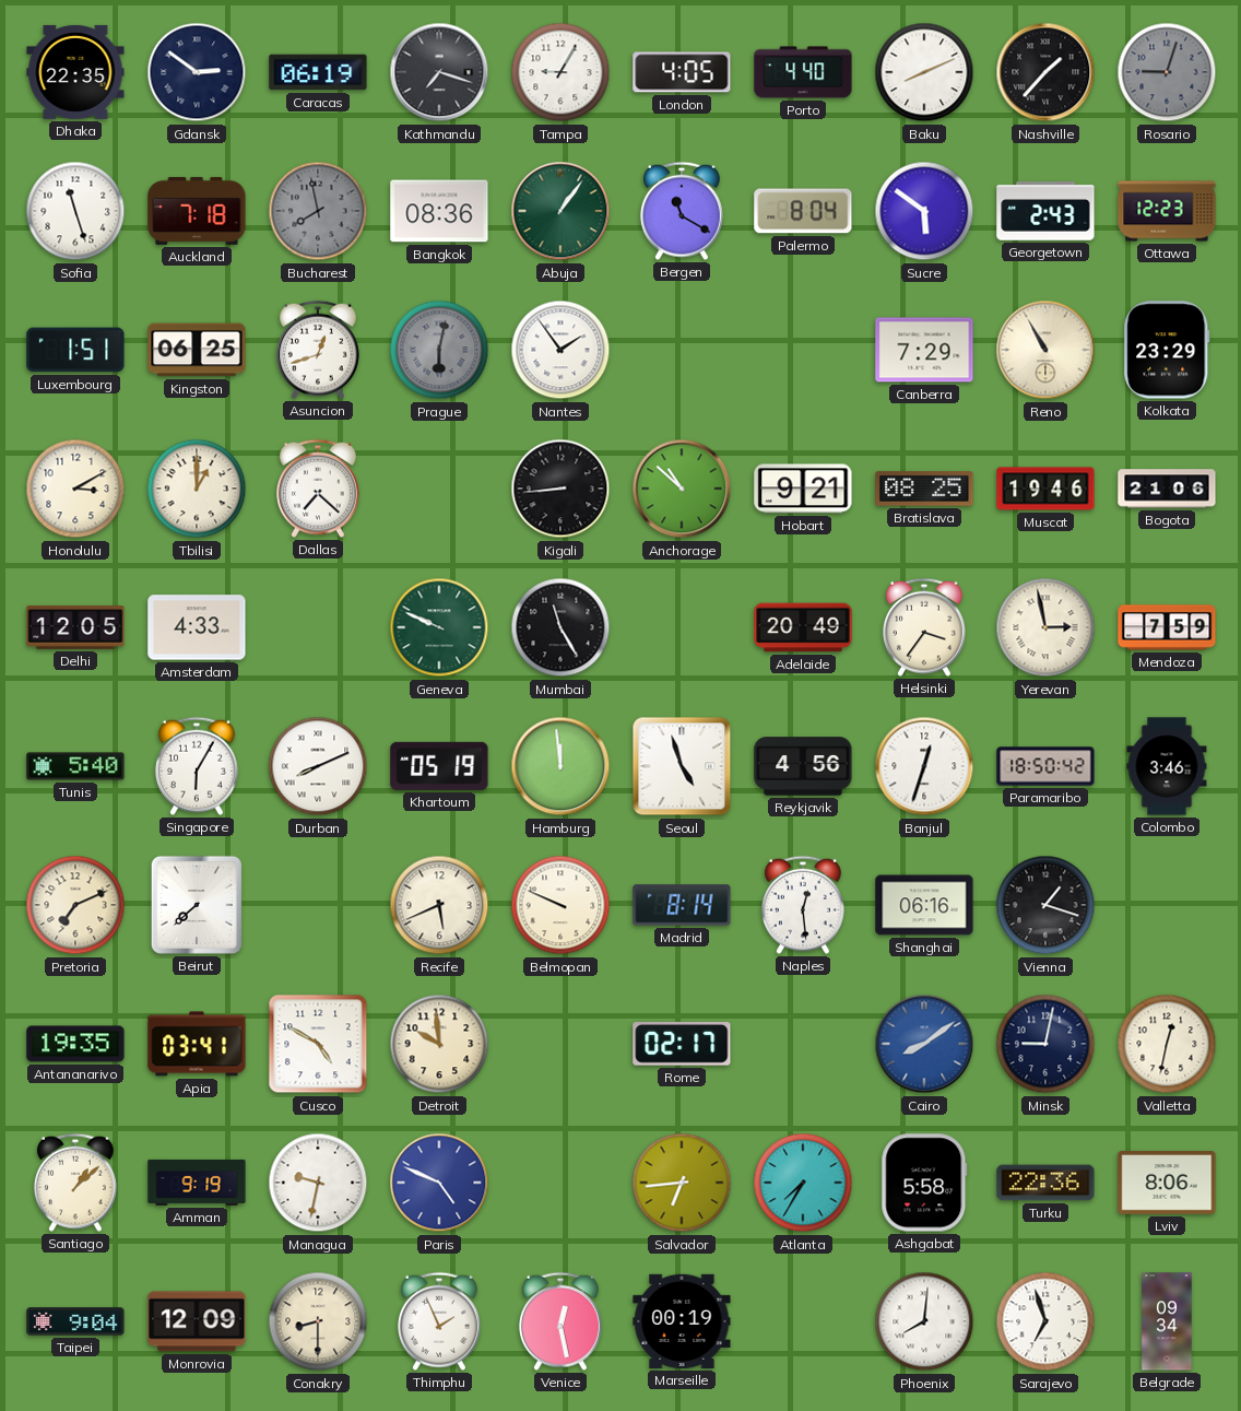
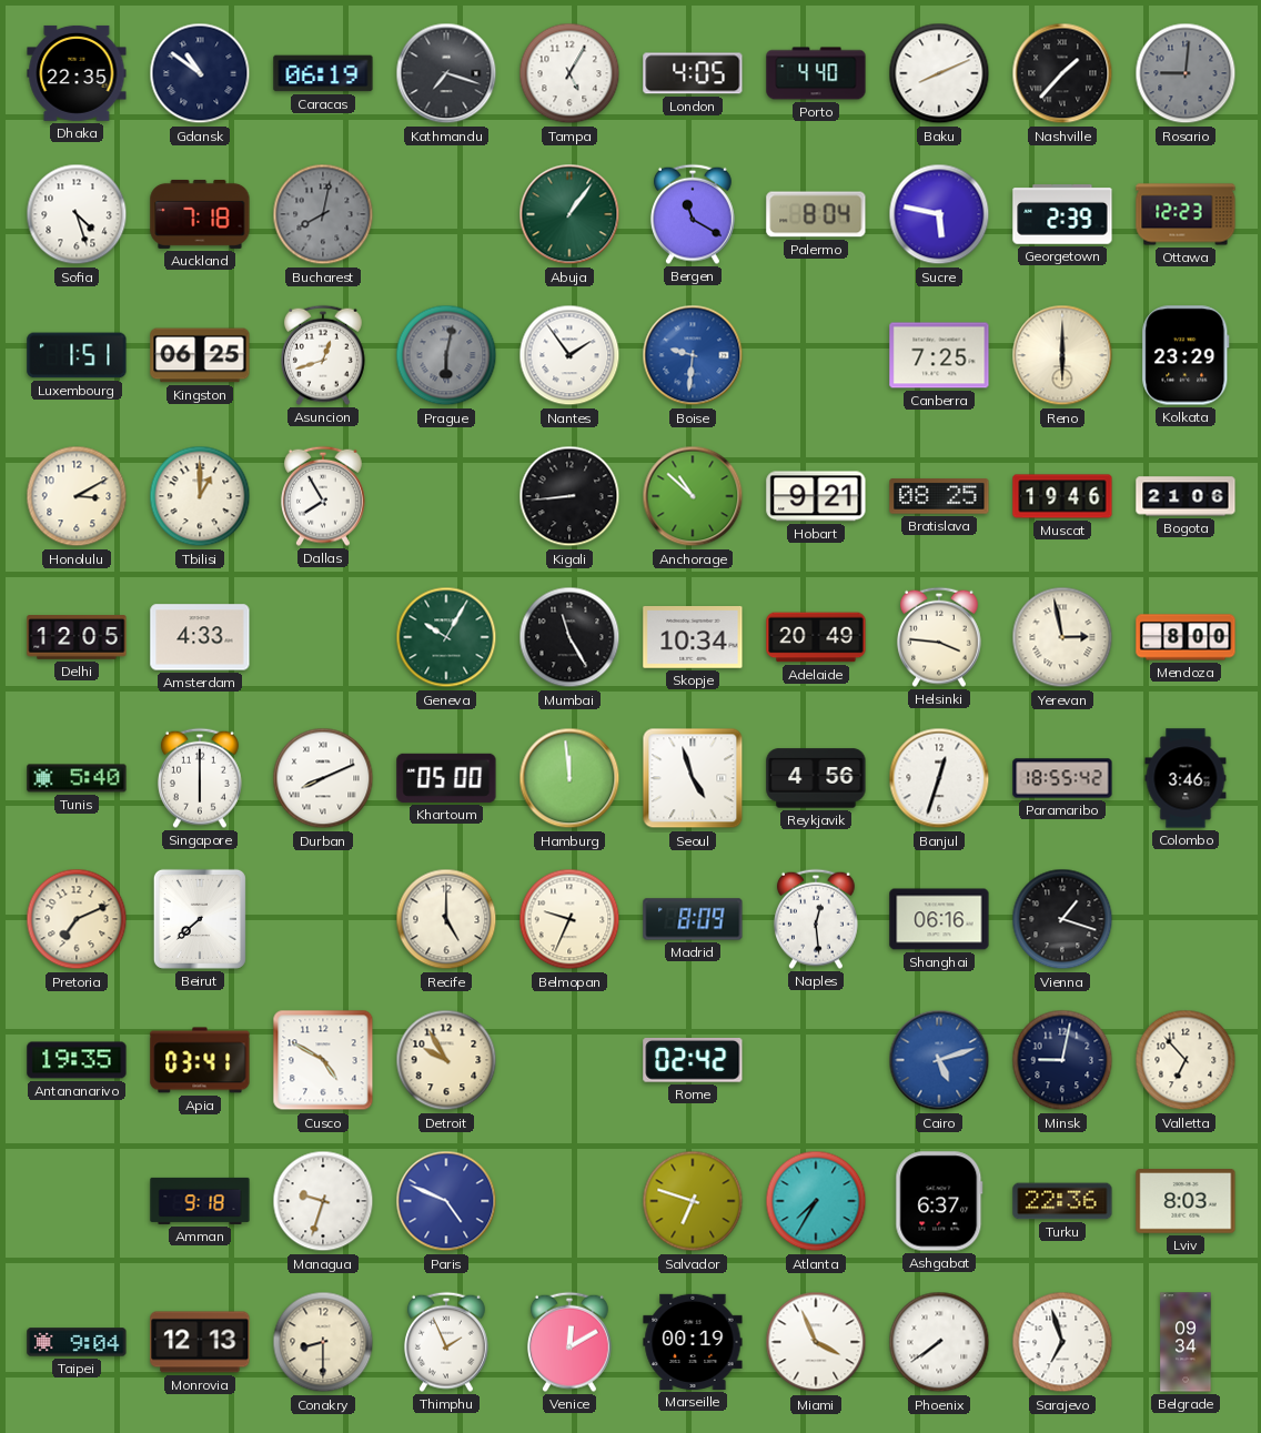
Gdansk: 2:51 -> 10:51
Tampa: 9:05 -> 5:05
Rosario: 9:03 -> 9:01
Sofia: 11:27 -> 4:27
Bucharest: 7:58 -> 8:02
Bangkok: 08:36 -> none
Sucre: 5:51 -> 5:47
Georgetown: 2:43 -> 2:39
Boise: none -> 9:31
Canberra: 7:29 -> 7:25
Reno: 10:55 -> 6:00
Dallas: 7:22 -> 7:55
Geneva: 9:49 -> 10:05
Skopje: none -> 10:34
Helsinki: 3:36 -> 3:46
Mendoza: 7:59 -> 8:00
Singapore: 6:05 -> 6:00
Khartoum: 05:19 -> 05:00
Paramaribo: 18:50 -> 18:55
Recife: 5:41 -> 5:00
Belmopan: 9:49 -> 9:34
Madrid: 8:14 -> 8:09
Detroit: 9:59 -> 9:55
Rome: 02:17 -> 02:42
Cairo: 8:09 -> 5:12
Valletta: 12:32 -> 6:53
Santiago: 1:08 -> none
Amman: 9:19 -> 9:18
Managua: 9:32 -> 9:33
Salvador: 6:44 -> 6:48
Ashgabat: 5:58 -> 6:37
Lviv: 8:06 -> 8:03
Monrovia: 12:09 -> 12:13
Venice: 12:28 -> 12:10
Miami: none -> 3:56
Phoenix: 8:01 -> 7:39
